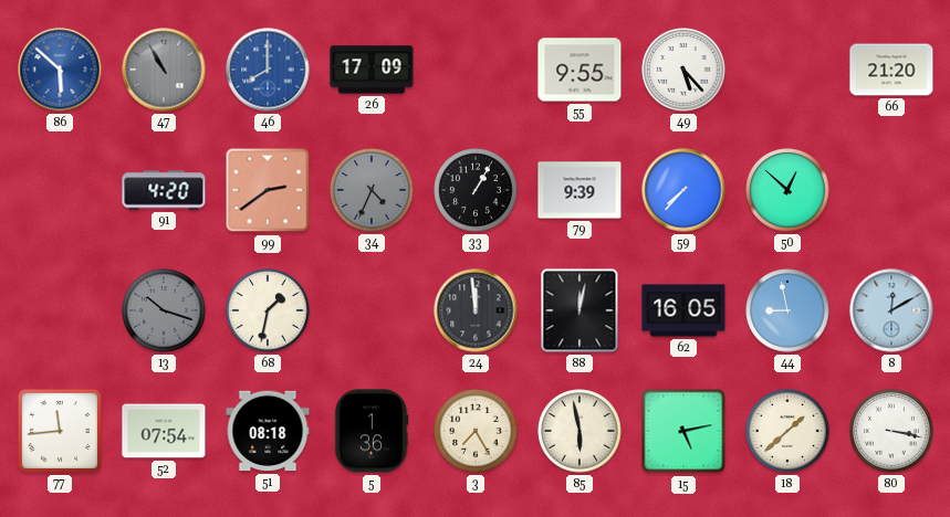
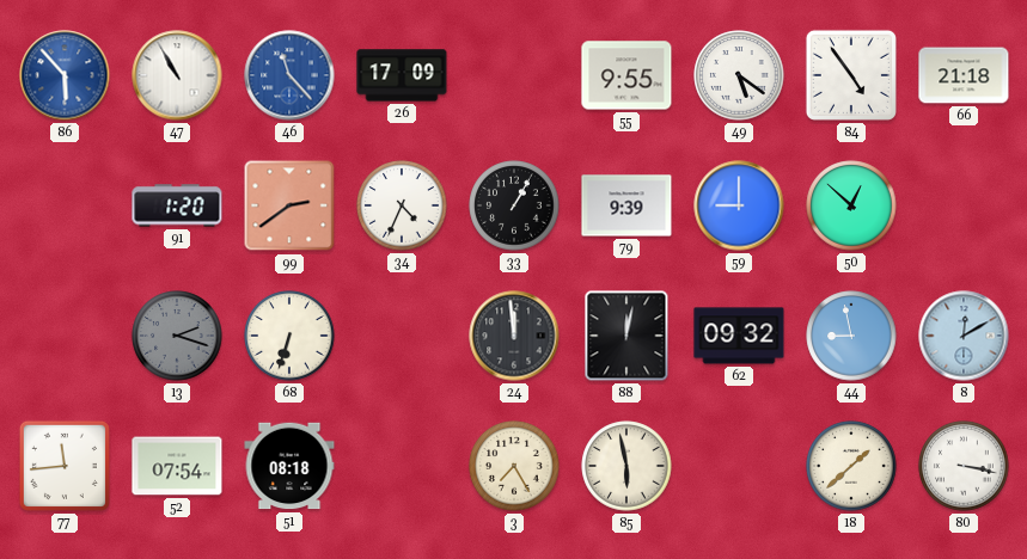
86: 5:52 -> 5:53
47 dial: grey -> white
46: 8:00 -> 11:23
49: 5:23 -> 5:21
84: none -> 4:54
66: 21:20 -> 21:18
91: 4:20 -> 1:20
34 dial: grey -> white
59: 7:37 -> 9:00
13: 10:18 -> 2:18
68: 1:32 -> 6:33
62: 16:05 -> 09:32
5: 1:36 -> none
15: 5:13 -> none
